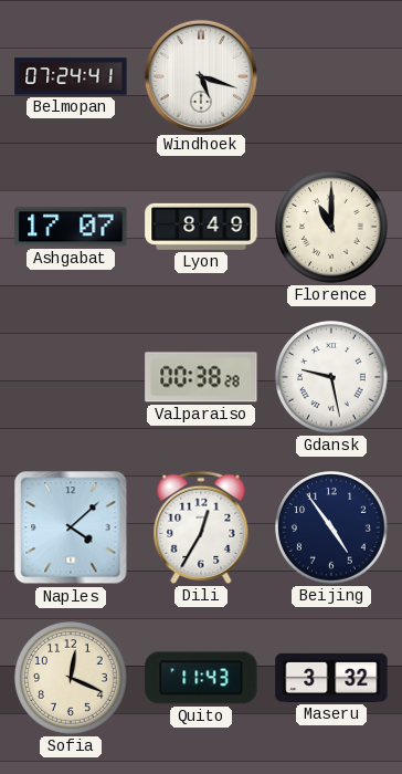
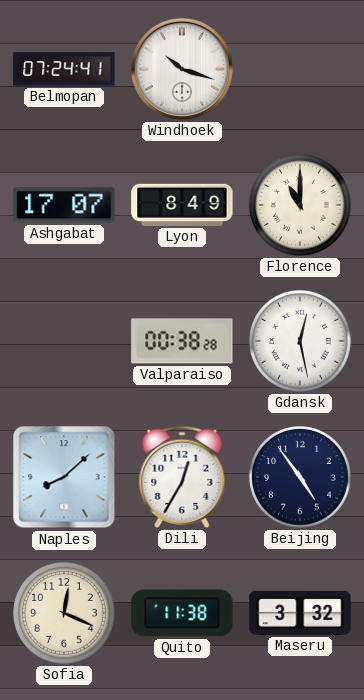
Windhoek: 5:18 -> 10:18
Gdansk: 9:28 -> 12:28
Naples: 4:08 -> 8:08
Quito: 11:43 -> 11:38
